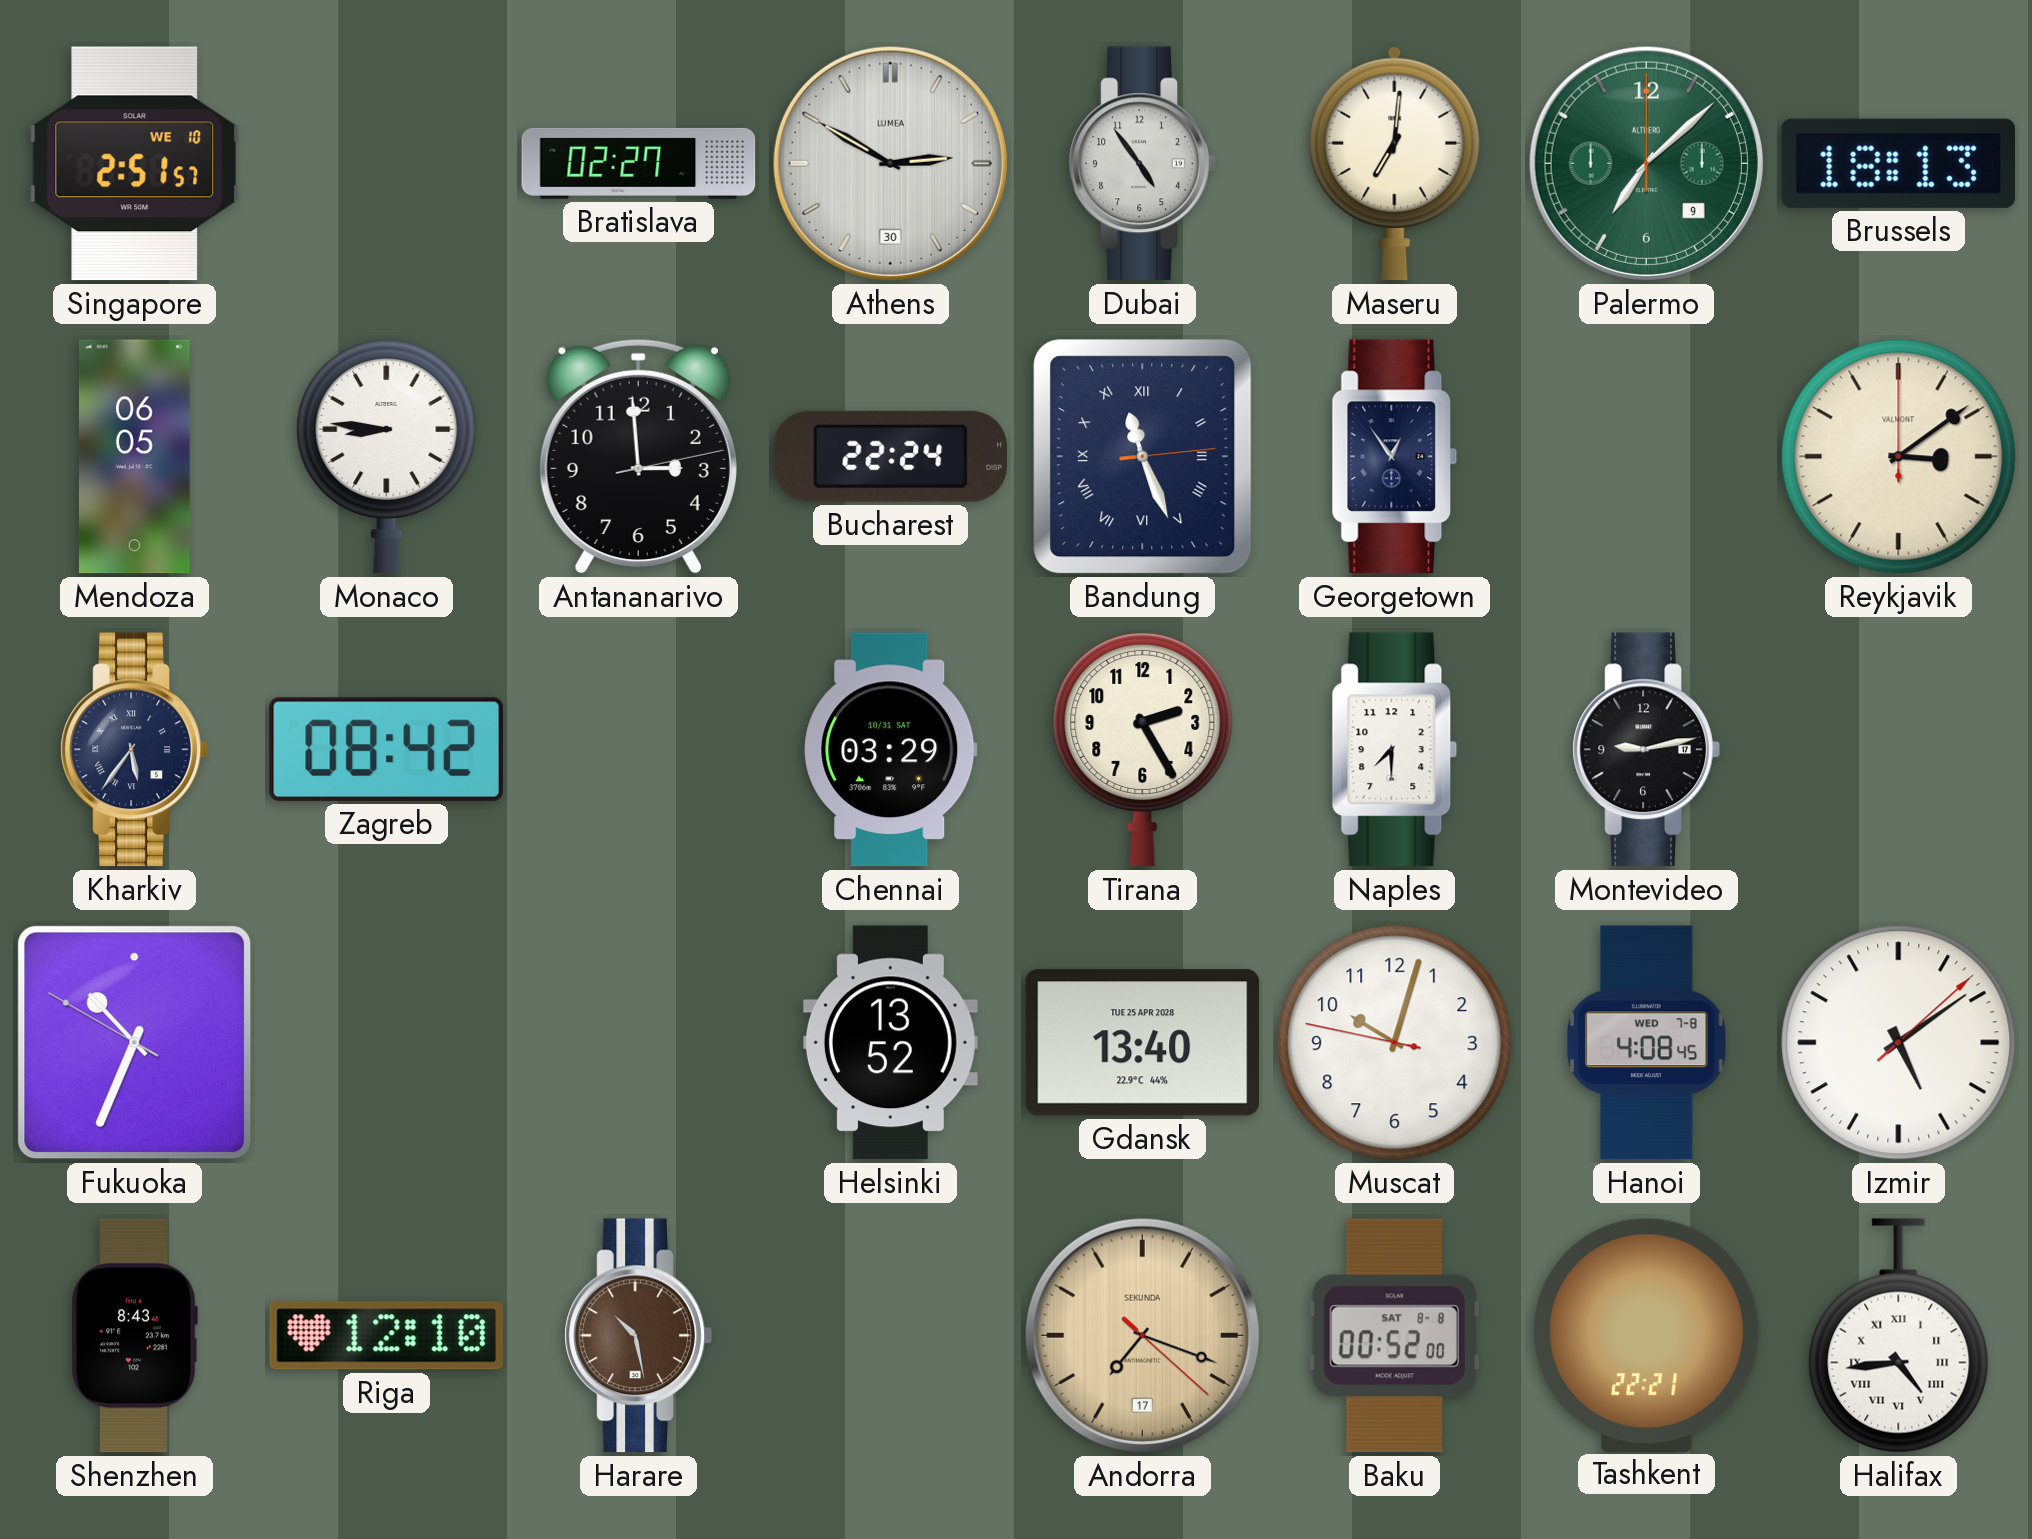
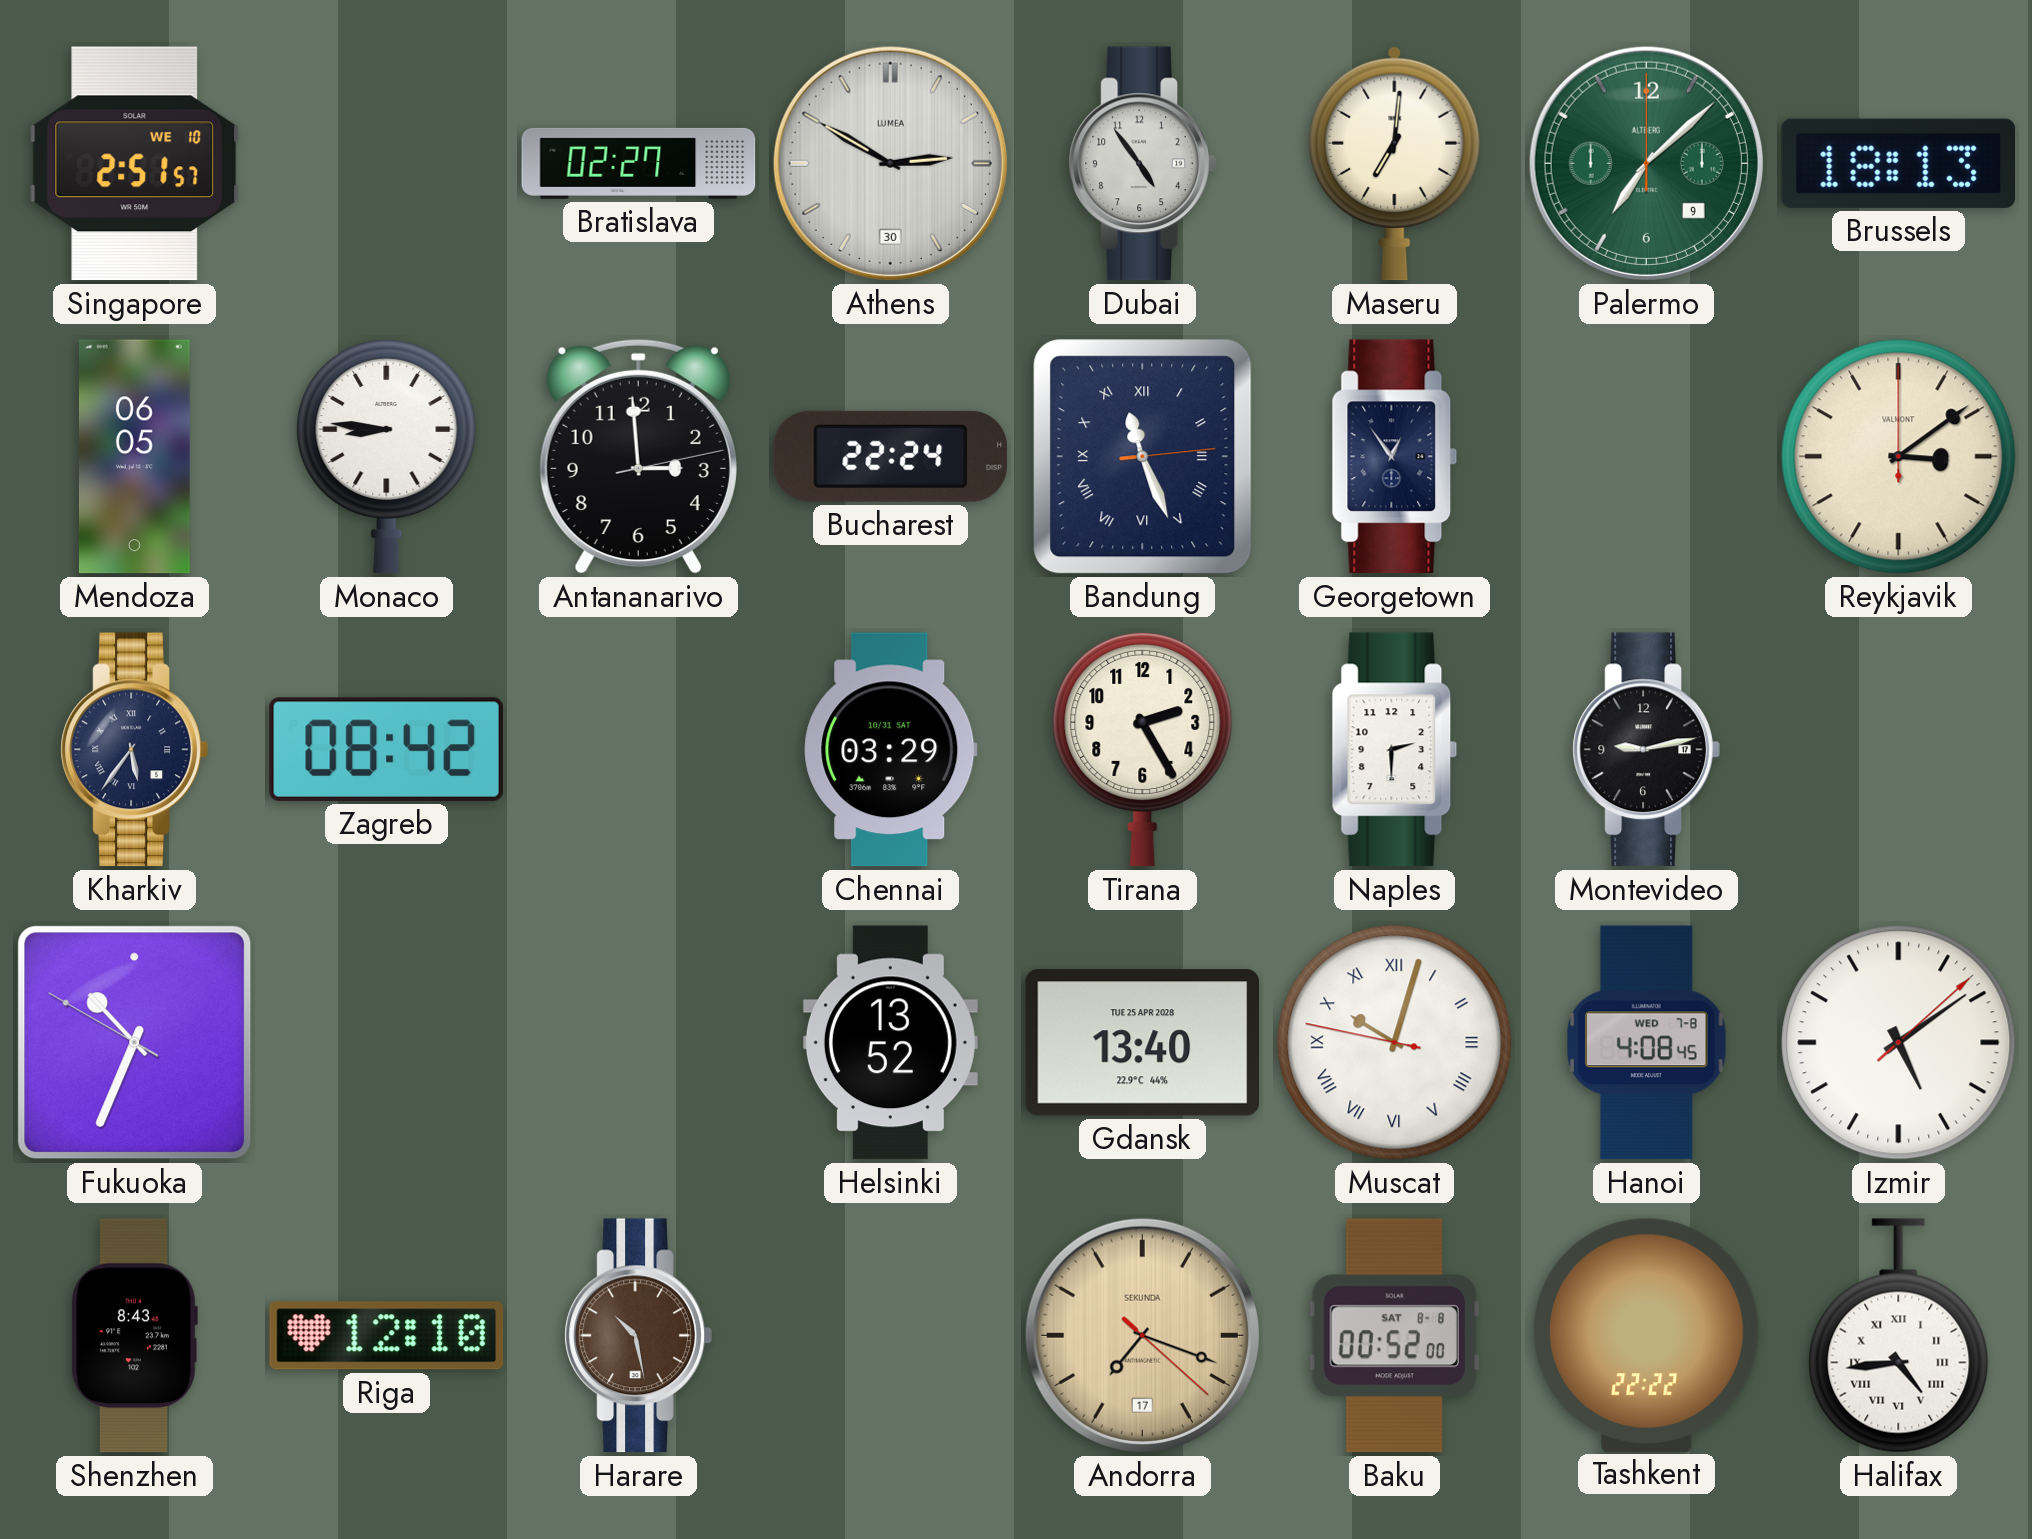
Naples: 7:30 -> 2:30
Muscat numerals: Arabic -> Roman
Tashkent: 22:21 -> 22:22
